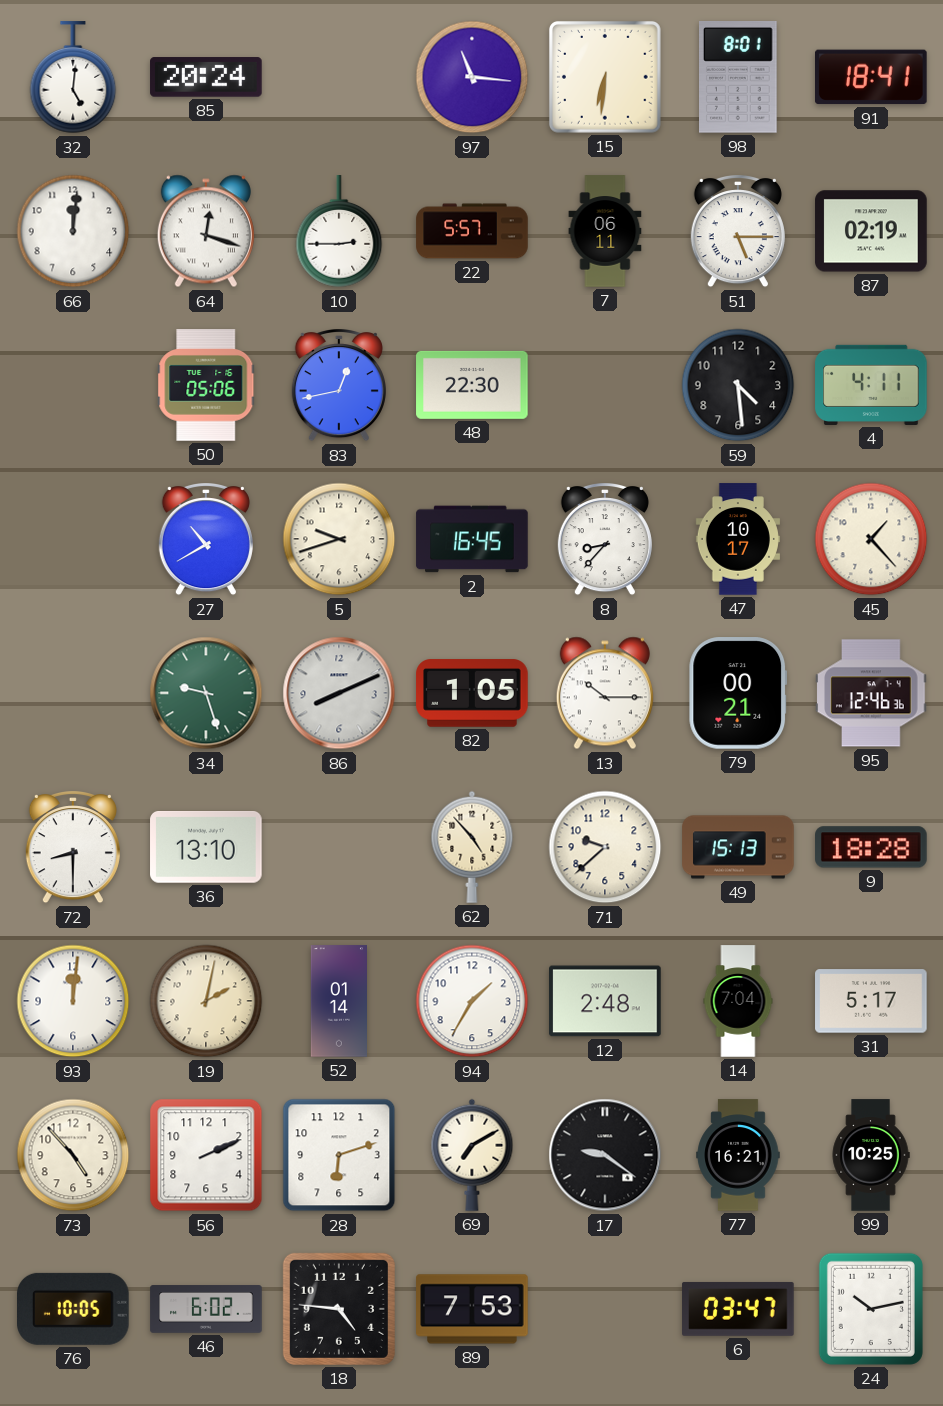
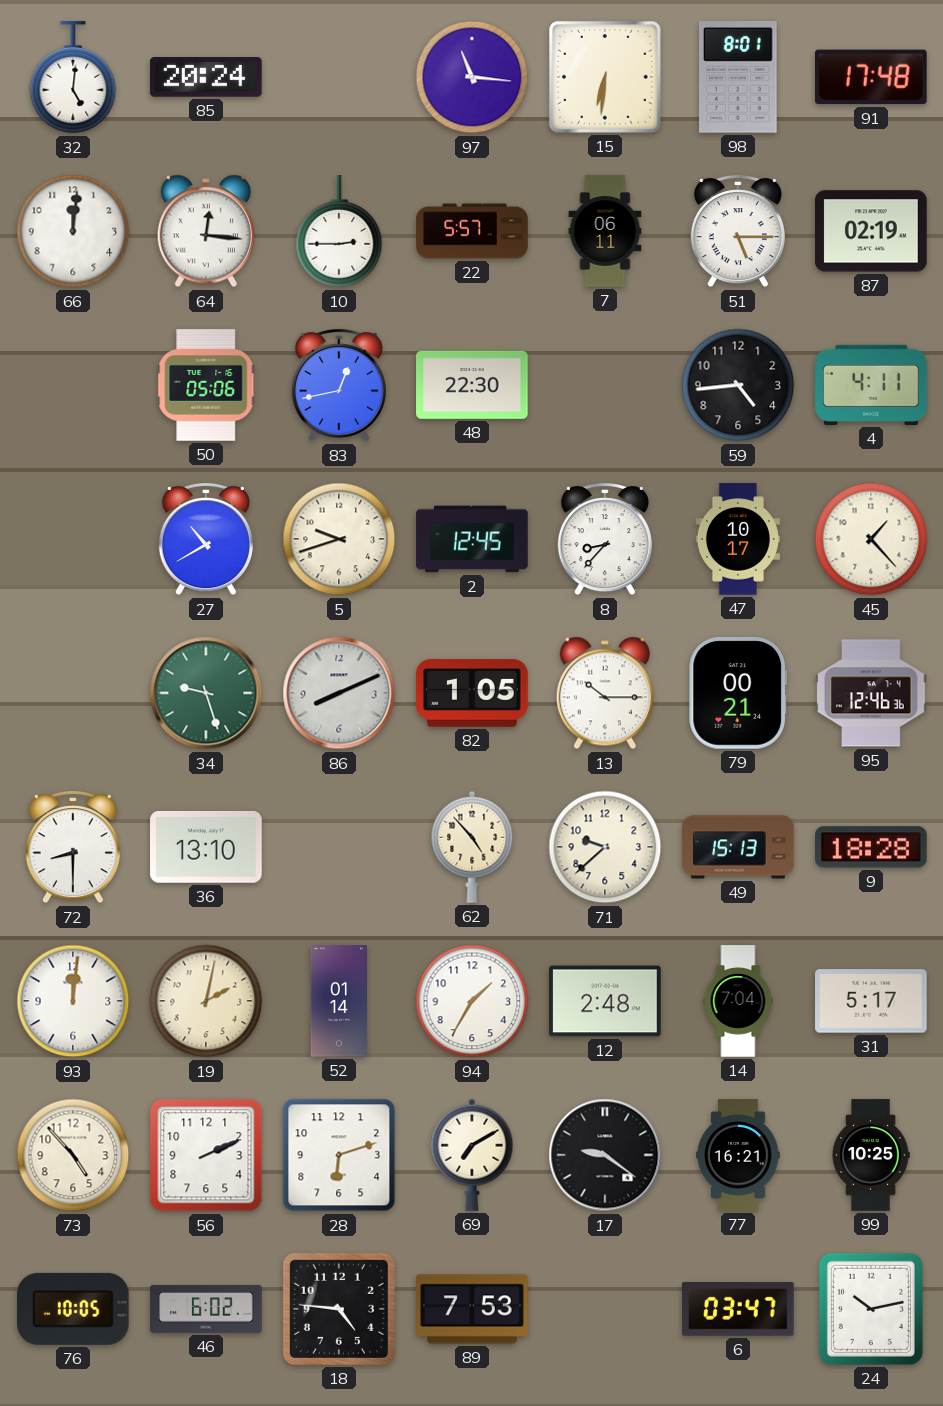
91: 18:41 -> 17:48
64: 12:18 -> 12:16
59: 4:29 -> 4:44
2: 16:45 -> 12:45
